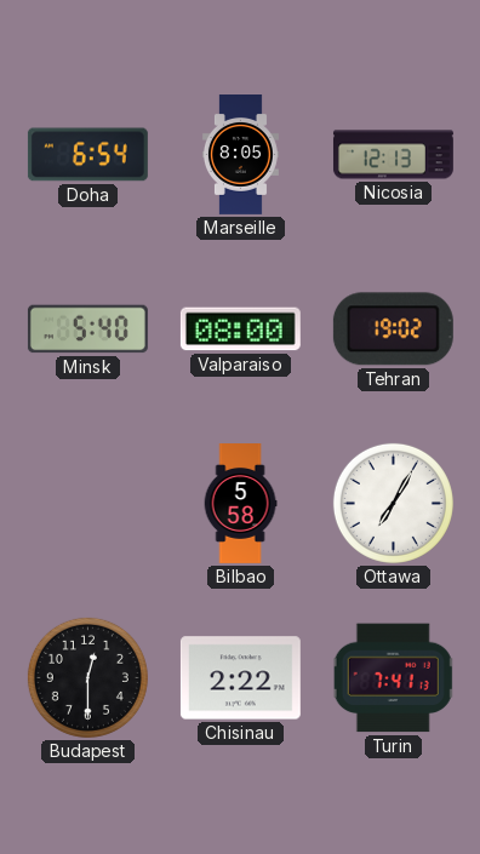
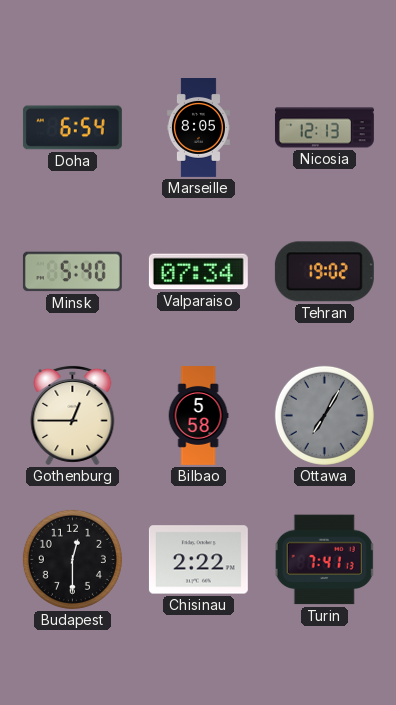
Valparaiso: 08:00 -> 07:34
Gothenburg: none -> 12:45
Ottawa dial: white -> grey
